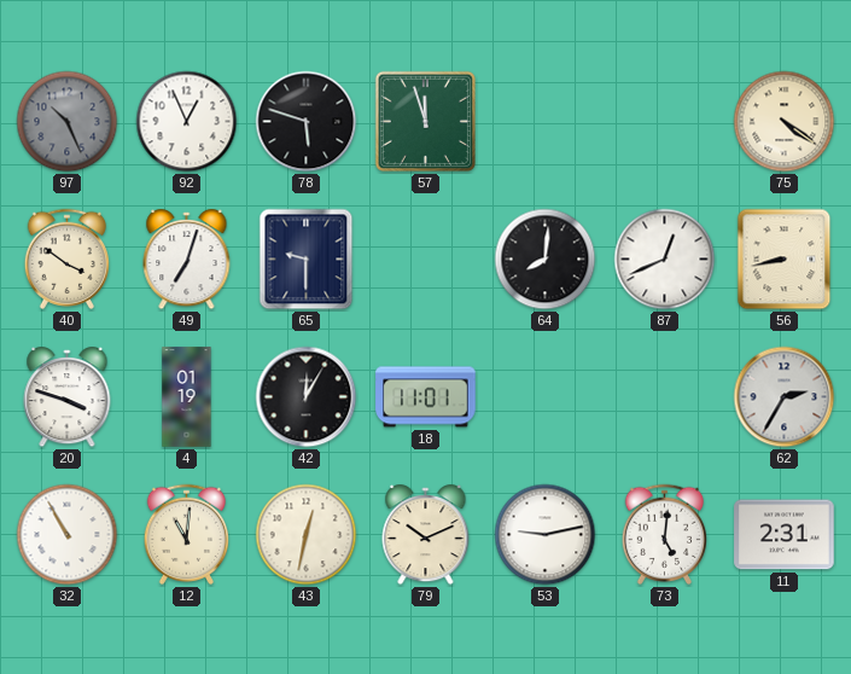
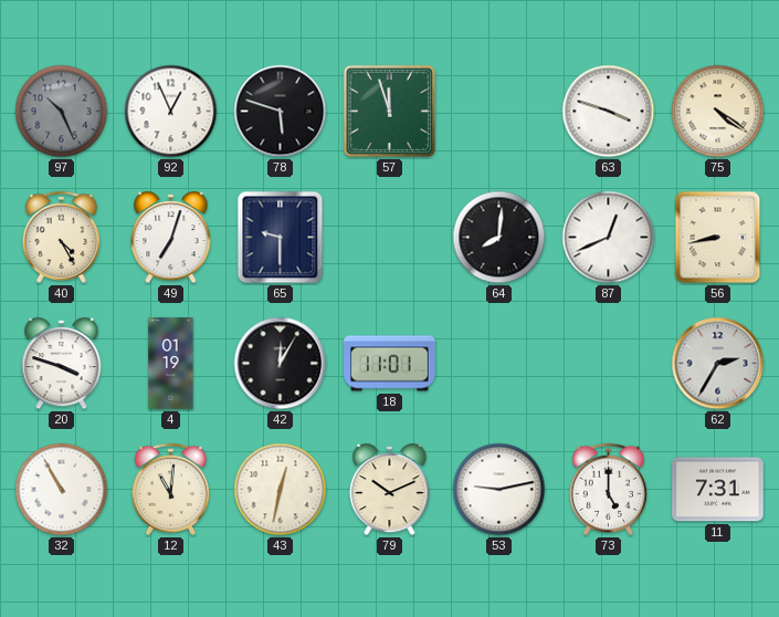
63: none -> 3:48
40: 3:51 -> 4:25
73: 5:01 -> 5:00
11: 2:31 -> 7:31
